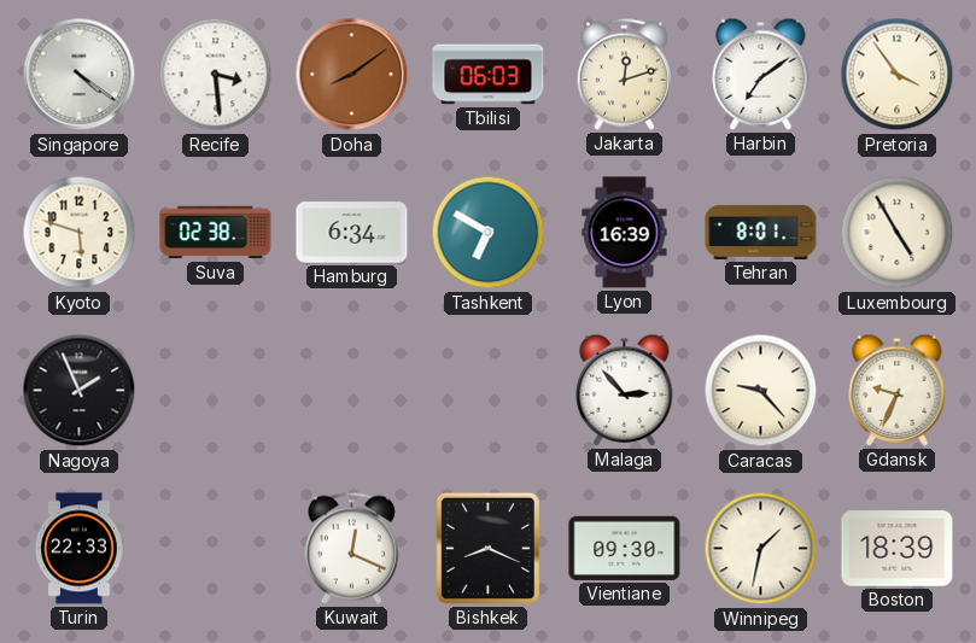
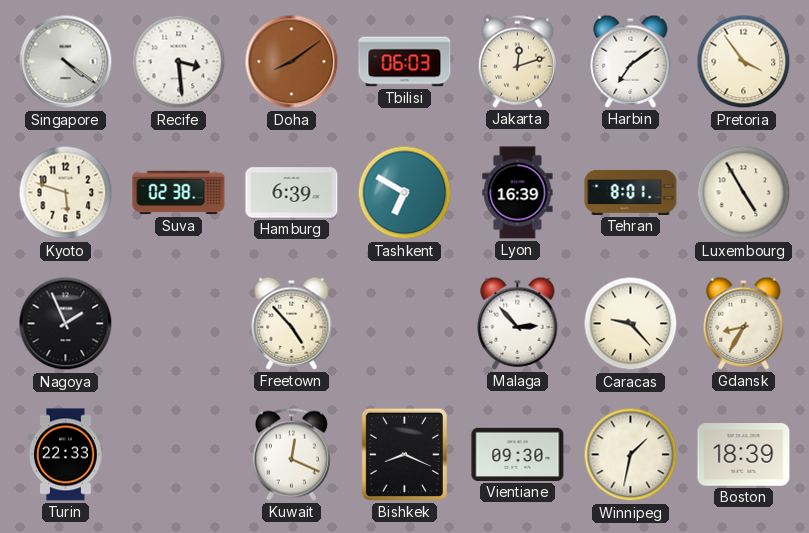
Hamburg: 6:34 -> 6:39
Freetown: none -> 4:53
Gdansk: 9:34 -> 8:35
